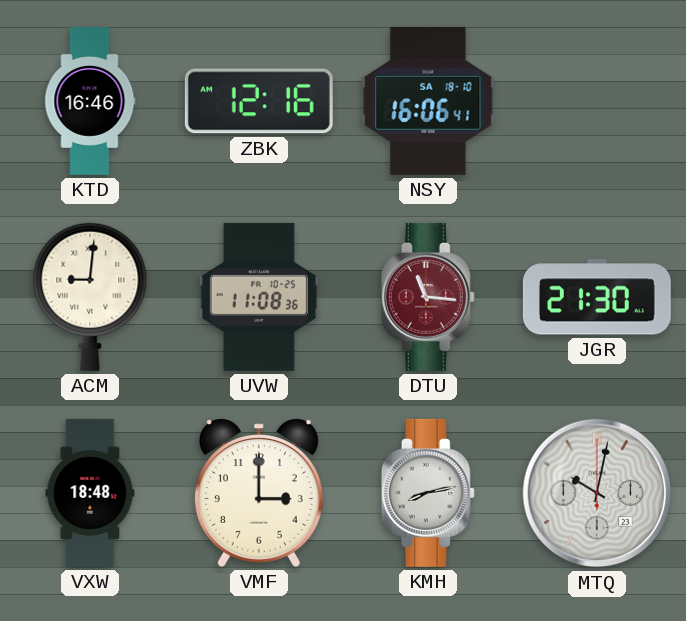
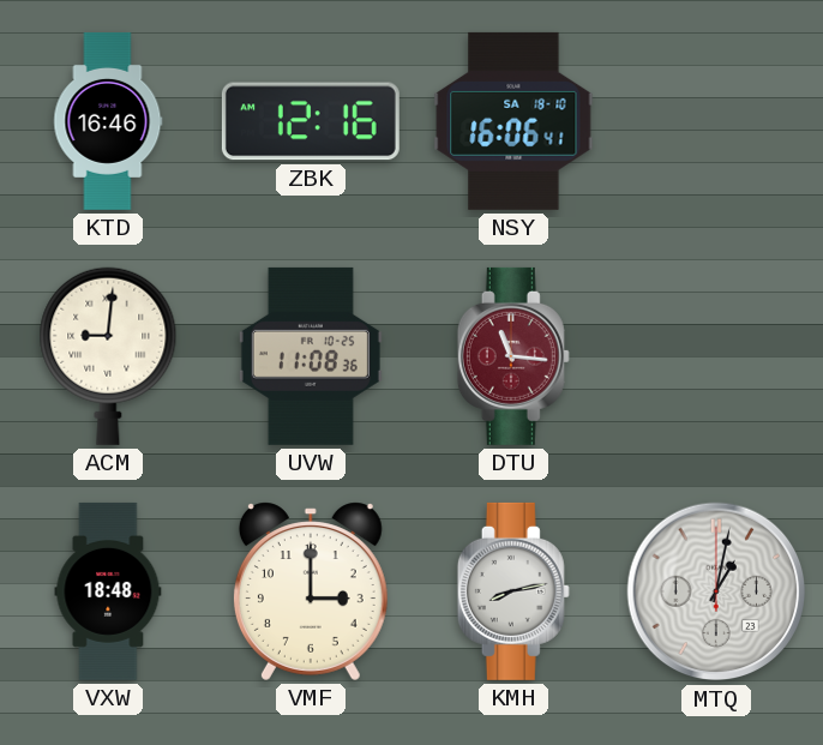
JGR: 21:30 -> none
MTQ: 10:02 -> 1:02
